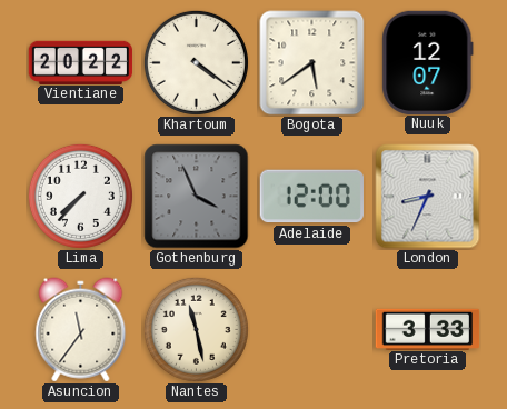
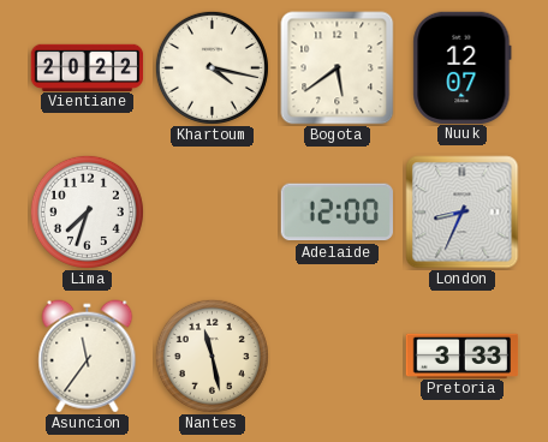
Khartoum: 4:21 -> 4:17
Lima: 7:37 -> 7:33
Gothenburg: 3:56 -> none
